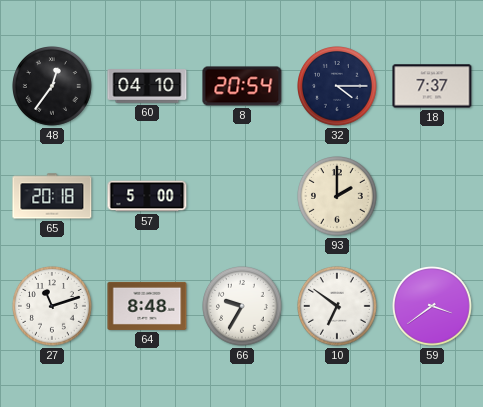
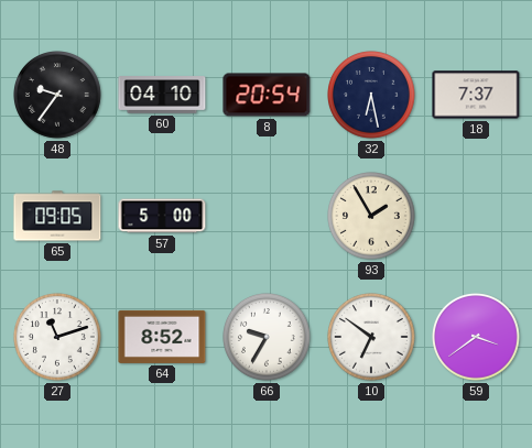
48: 12:36 -> 9:36
32: 4:15 -> 6:28
65: 20:18 -> 09:05
93: 2:00 -> 1:55
64: 8:48 -> 8:52
